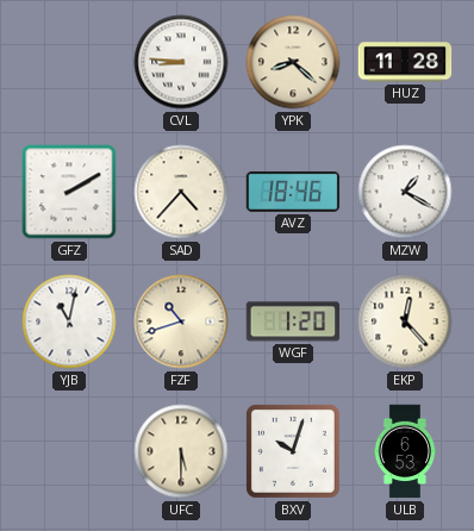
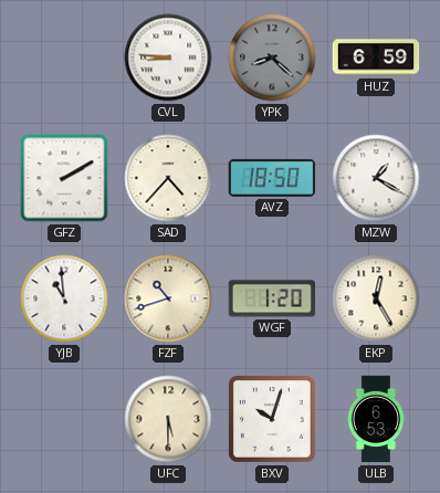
YPK dial: cream -> grey
HUZ: 11:28 -> 6:59
AVZ: 18:46 -> 18:50
YJB: 11:02 -> 10:59
EKP: 12:23 -> 12:25
